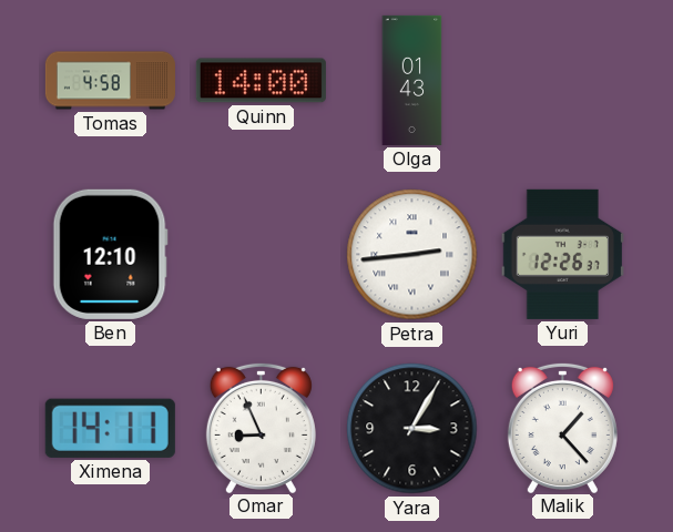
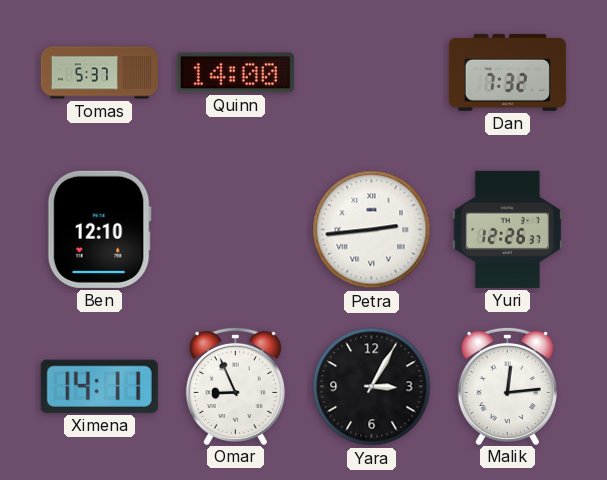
Tomas: 4:58 -> 5:37
Olga: 01:43 -> none
Dan: none -> 7:32
Malik: 1:23 -> 12:14
